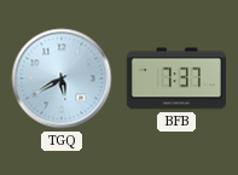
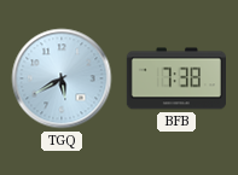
BFB: 7:37 -> 7:38
